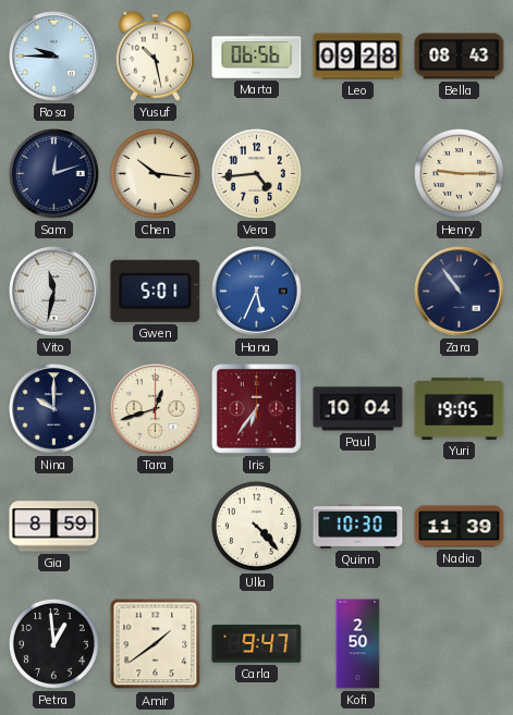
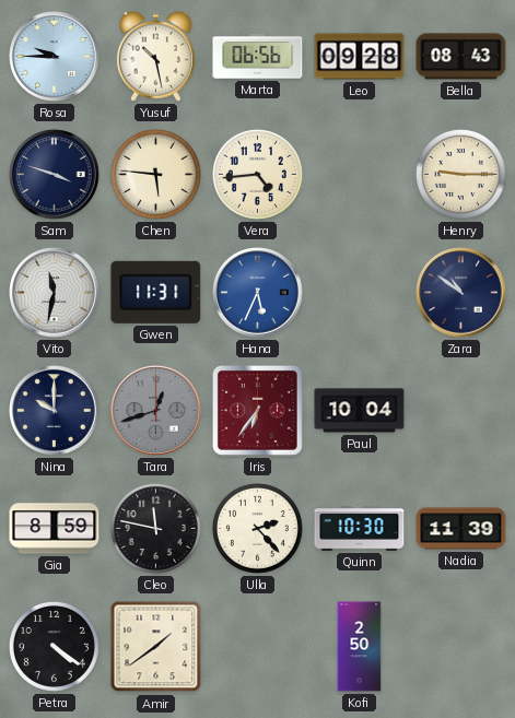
Sam: 12:12 -> 3:48
Chen: 10:16 -> 5:46
Gwen: 5:01 -> 11:31
Zara: 10:54 -> 10:51
Tara dial: cream -> grey
Yuri: 19:05 -> none
Cleo: none -> 11:47
Ulla: 4:23 -> 2:23
Petra: 12:59 -> 4:21
Carla: 9:47 -> none
